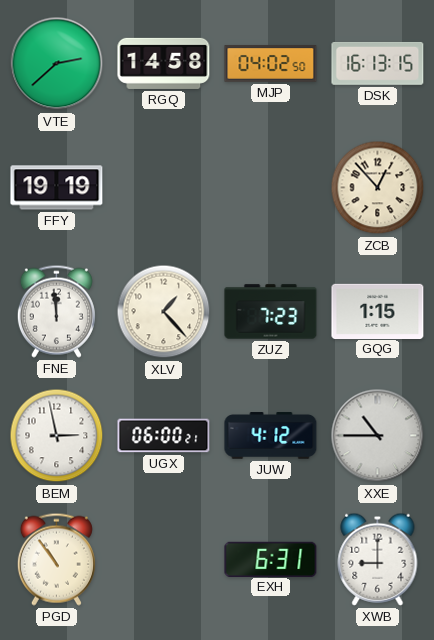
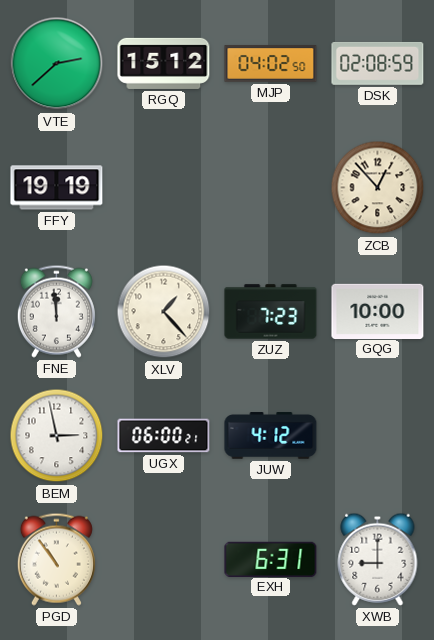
RGQ: 14:58 -> 15:12
DSK: 16:13 -> 02:08
GQG: 1:15 -> 10:00
XXE: 10:45 -> none
